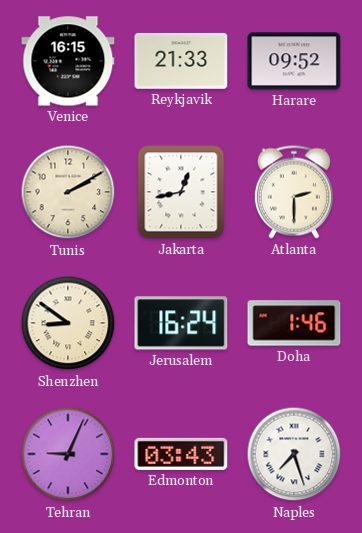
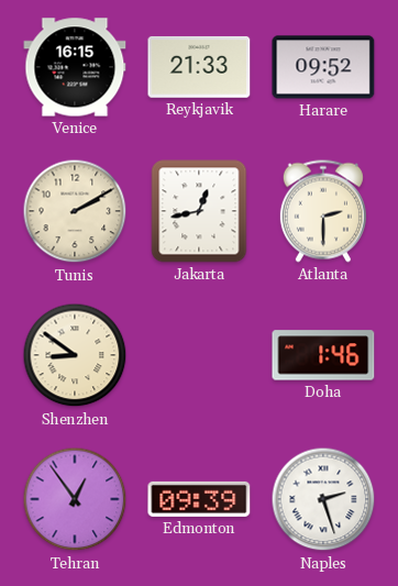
Jerusalem: 16:24 -> none
Tehran: 9:04 -> 12:54
Edmonton: 03:43 -> 09:39
Naples: 7:27 -> 2:27
